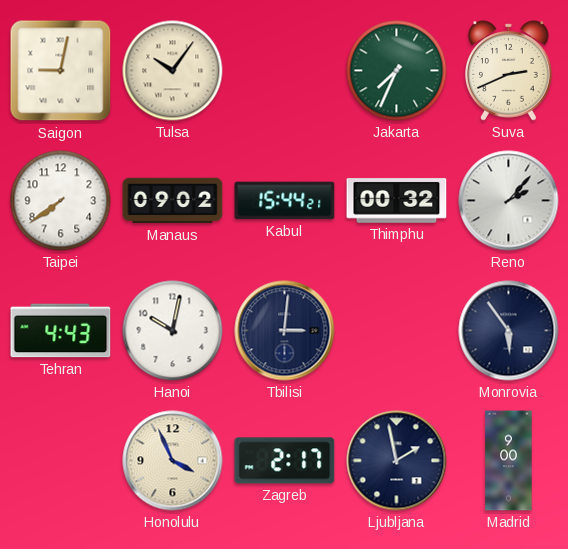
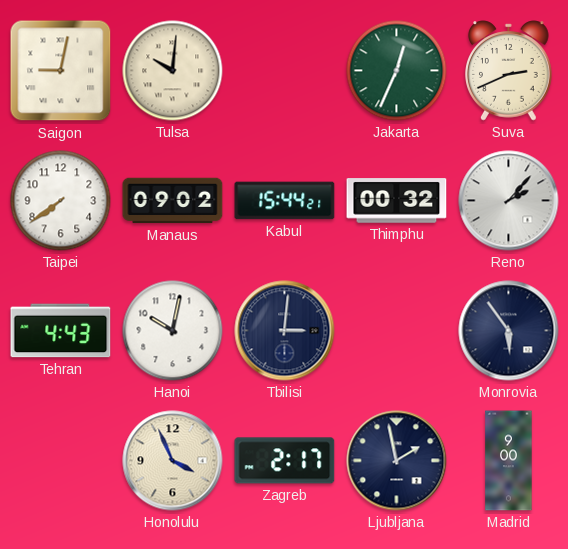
Tulsa: 10:06 -> 10:01
Jakarta: 7:34 -> 12:34
